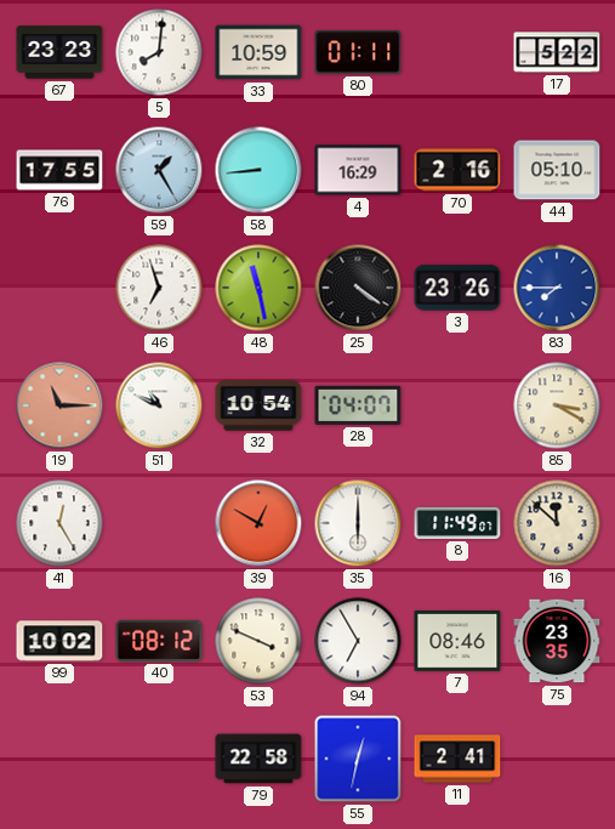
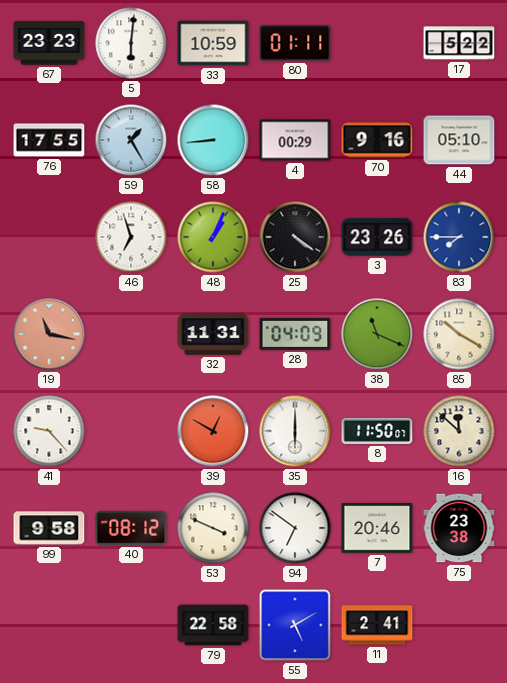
5: 8:01 -> 6:01
4: 16:29 -> 00:29
70: 2:16 -> 9:16
48: 11:28 -> 1:04
19: 11:15 -> 11:17
51: 10:49 -> none
32: 10:54 -> 11:31
28: 04:07 -> 04:09
38: none -> 11:19
85: 3:20 -> 10:20
41: 12:25 -> 9:23
8: 11:49 -> 11:50
99: 10:02 -> 9:58
94: 6:55 -> 6:51
7: 08:46 -> 20:46
75: 23:35 -> 23:38
55: 12:32 -> 5:10
